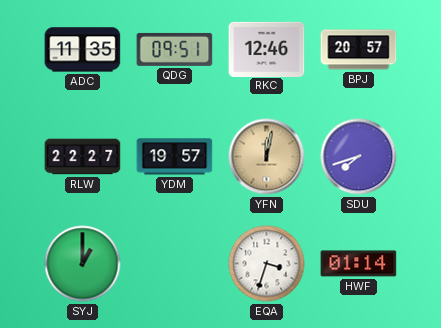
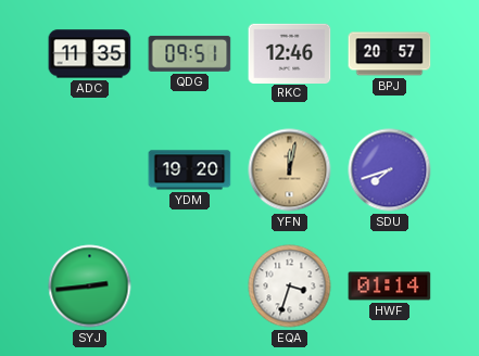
RLW: 22:27 -> none
YDM: 19:57 -> 19:20
SYJ: 1:00 -> 2:44
